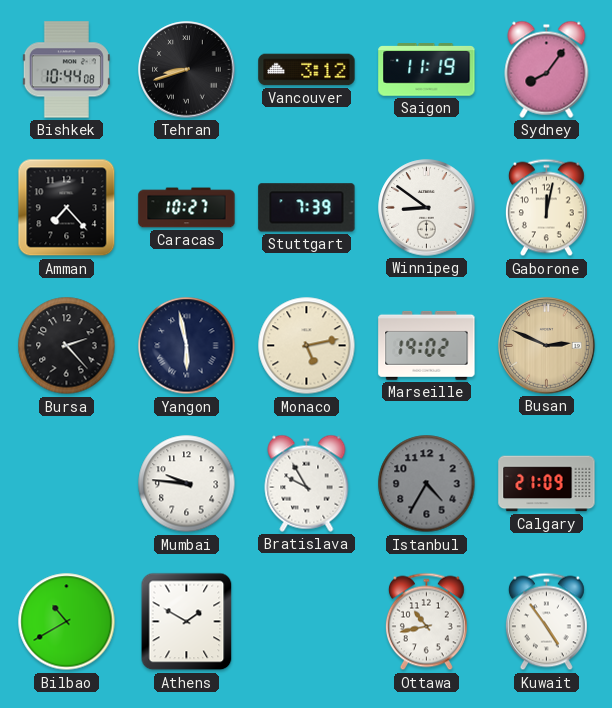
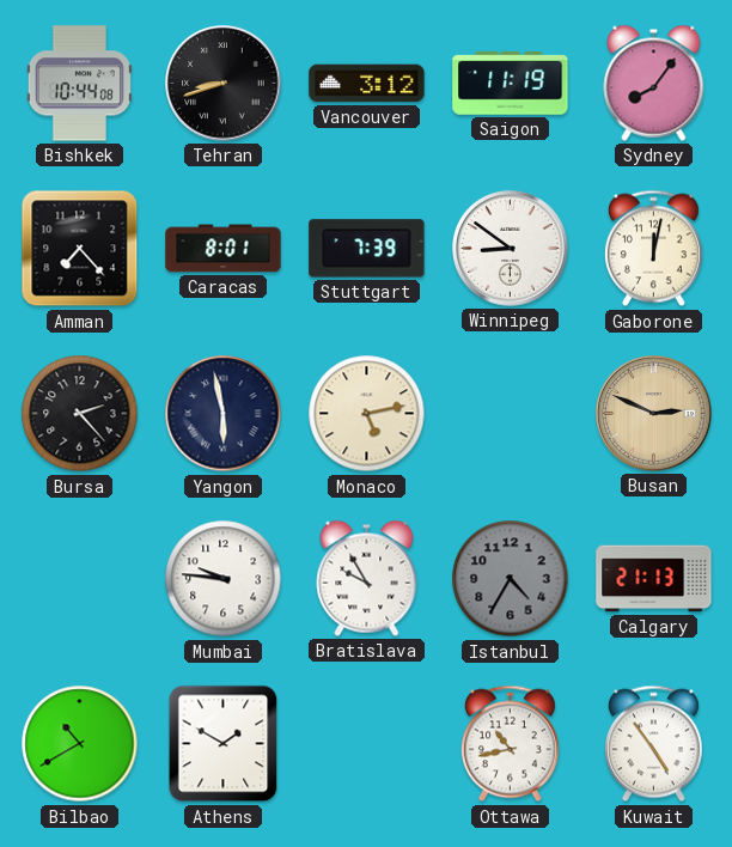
Caracas: 10:27 -> 8:01
Marseille: 19:02 -> none
Calgary: 21:09 -> 21:13
